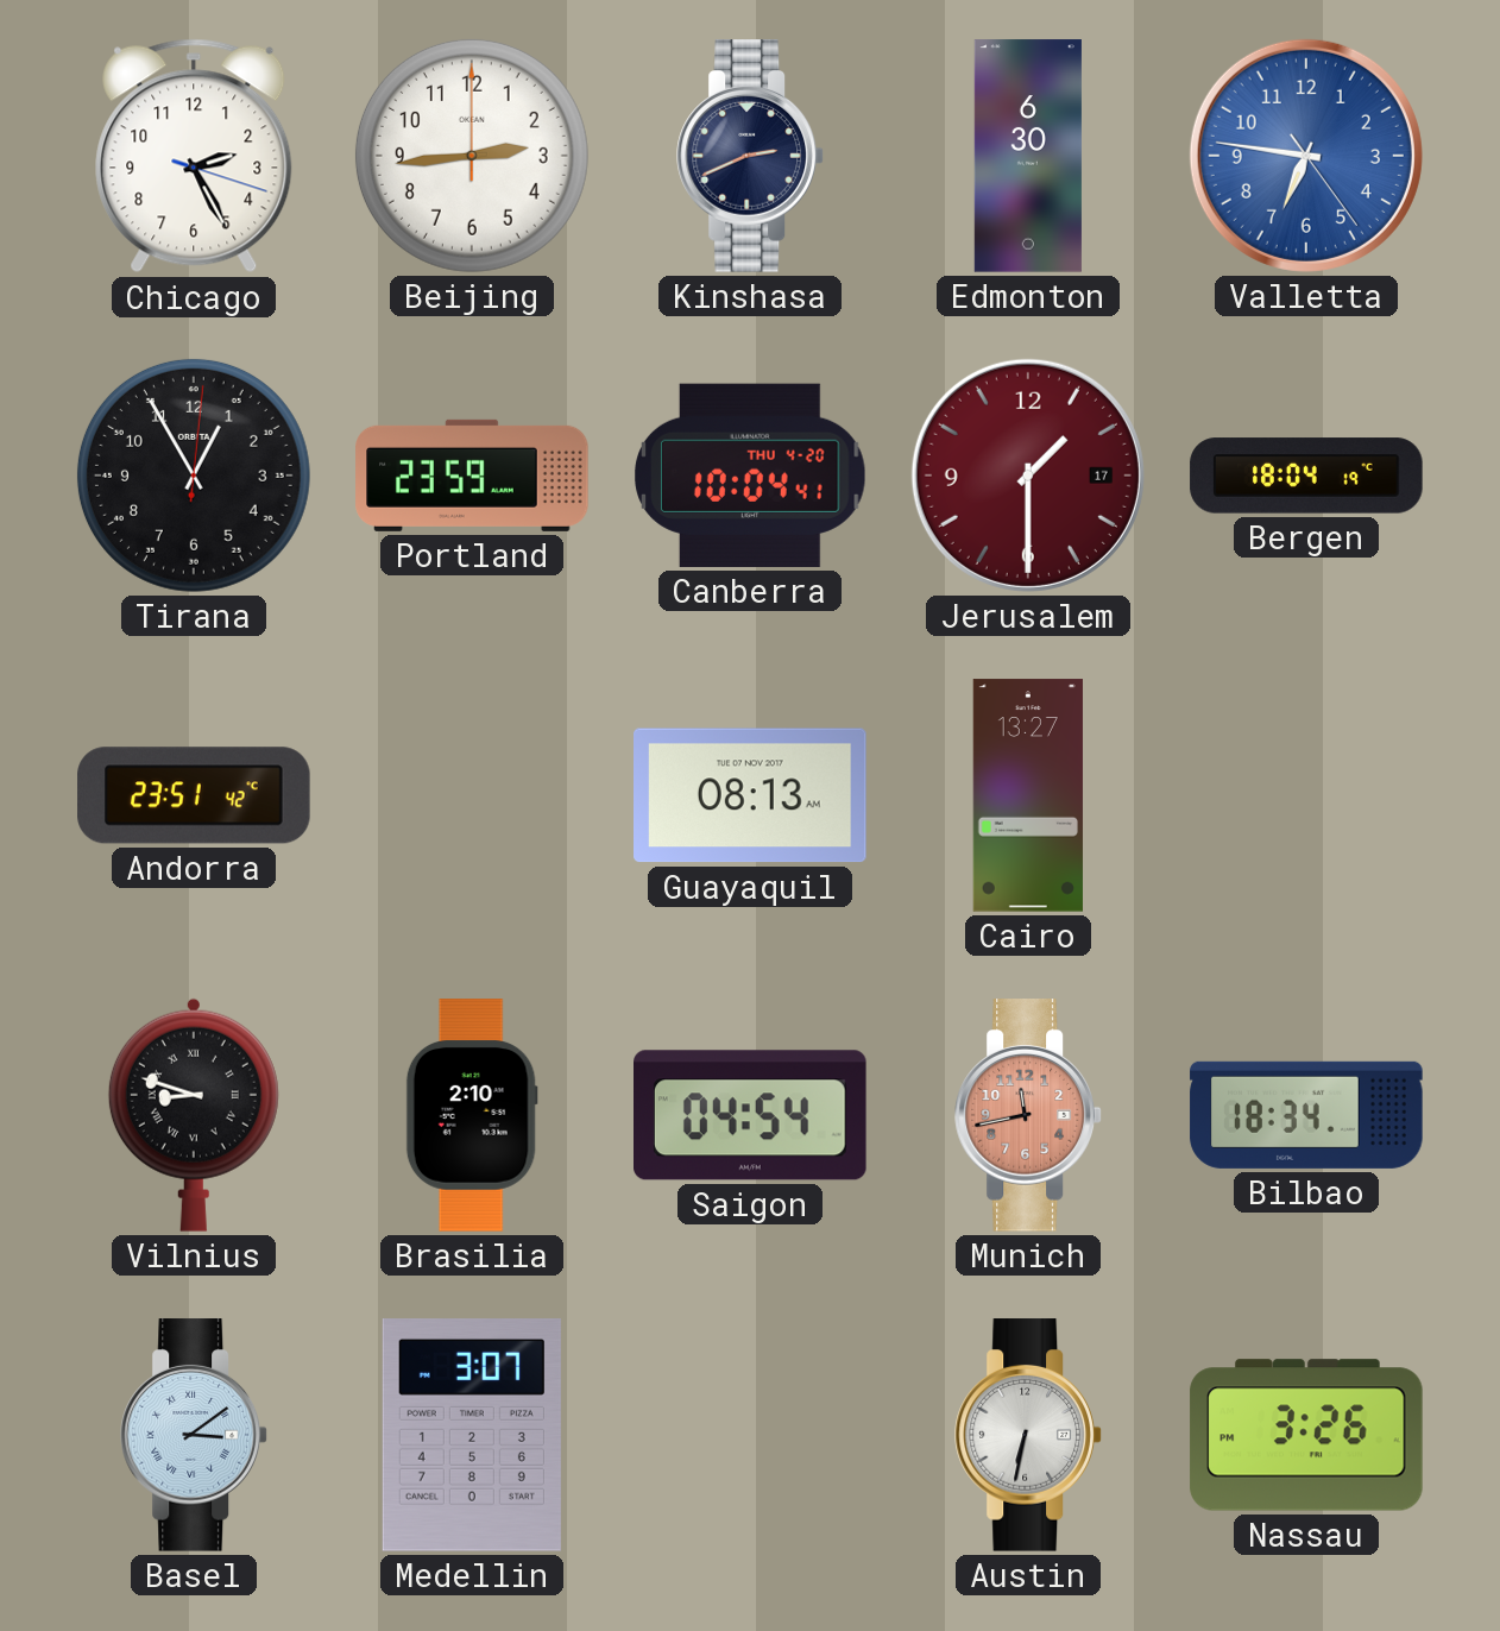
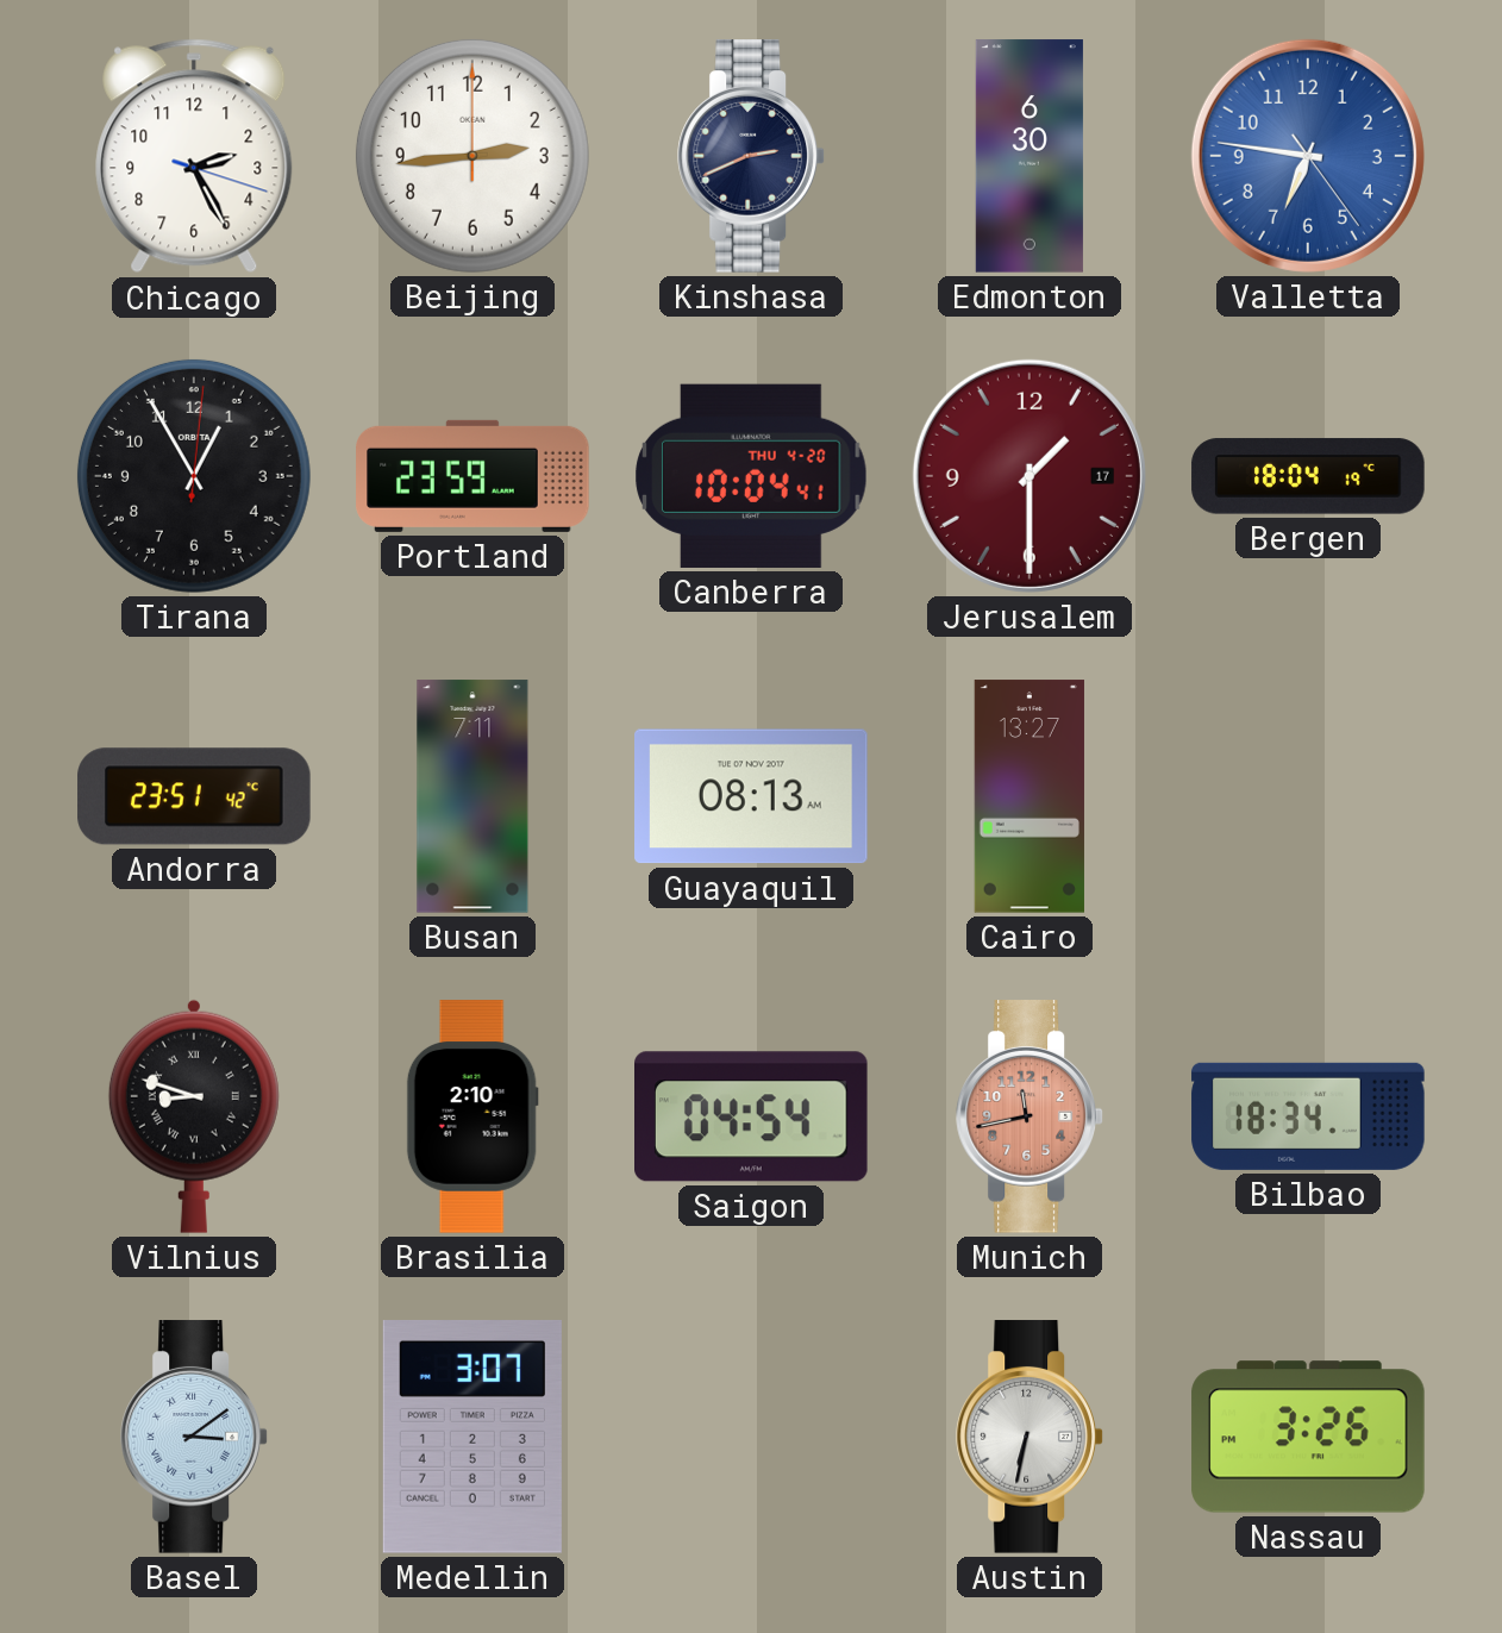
Busan: none -> 7:11
